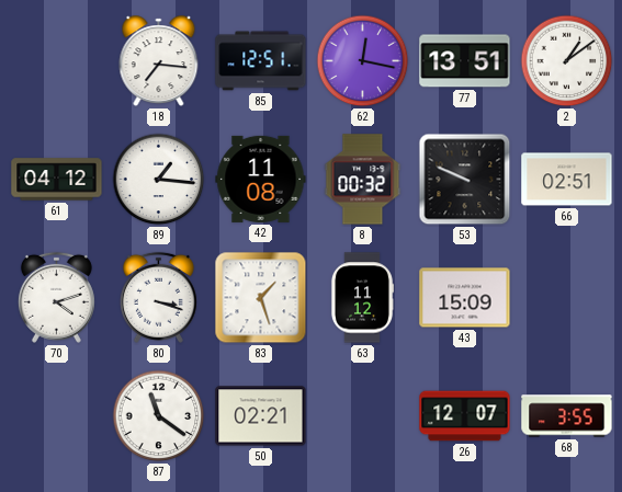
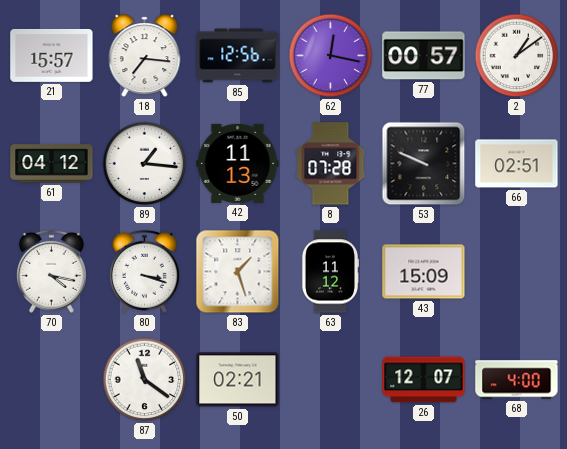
21: none -> 15:57
85: 12:51 -> 12:56
77: 13:51 -> 00:57
42: 11:08 -> 11:13
8: 00:32 -> 07:28
70: 4:12 -> 4:17
68: 3:55 -> 4:00
